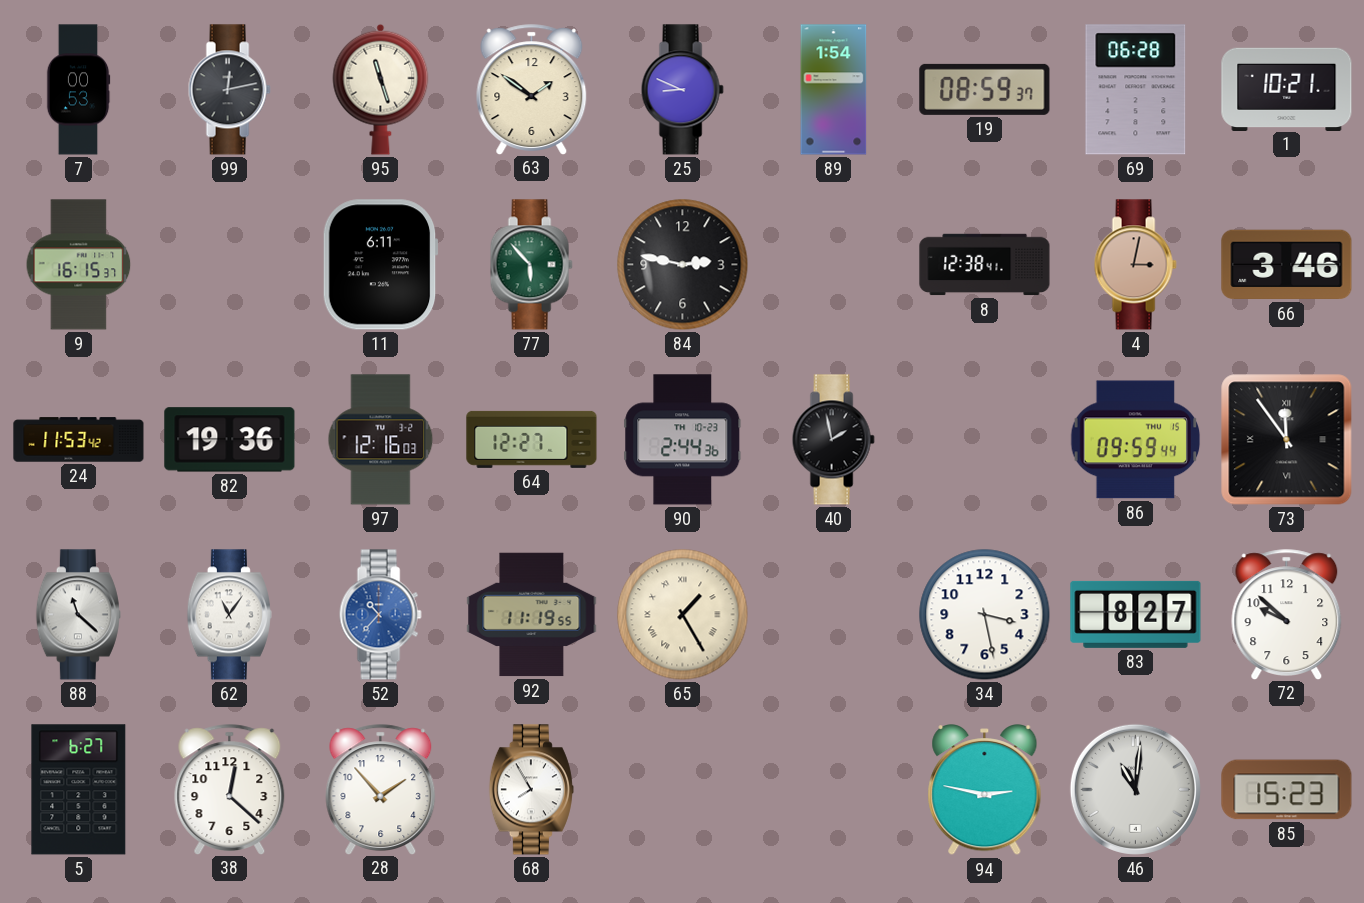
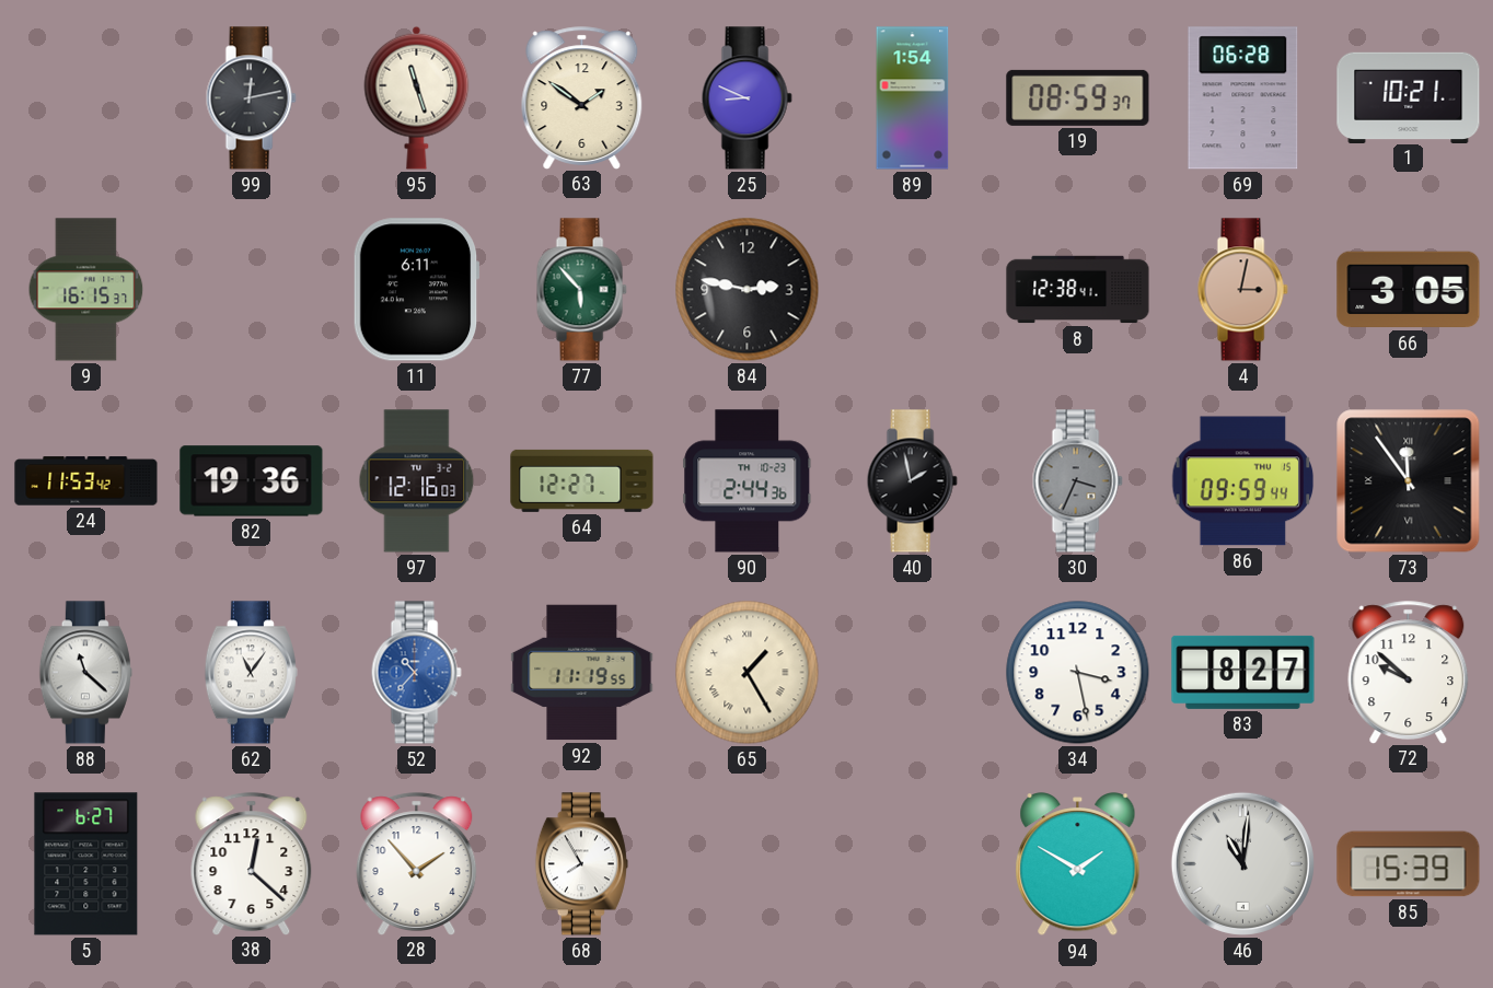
7: 00:53 -> none
66: 3:46 -> 3:05
30: none -> 3:34
94: 2:47 -> 1:50
85: 15:23 -> 15:39
